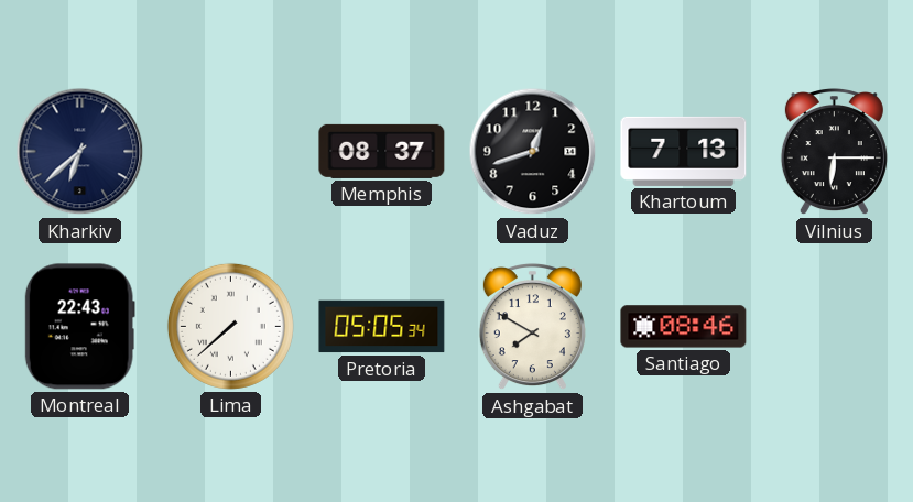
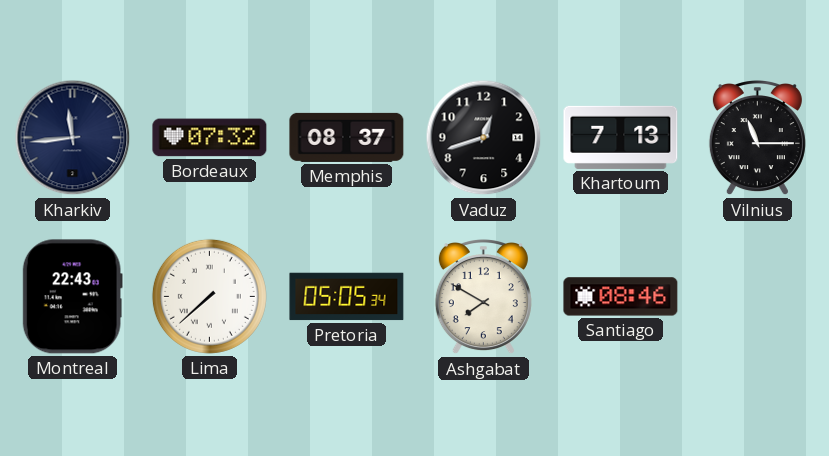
Kharkiv: 6:38 -> 11:44
Bordeaux: none -> 07:32
Vilnius: 6:15 -> 11:15
